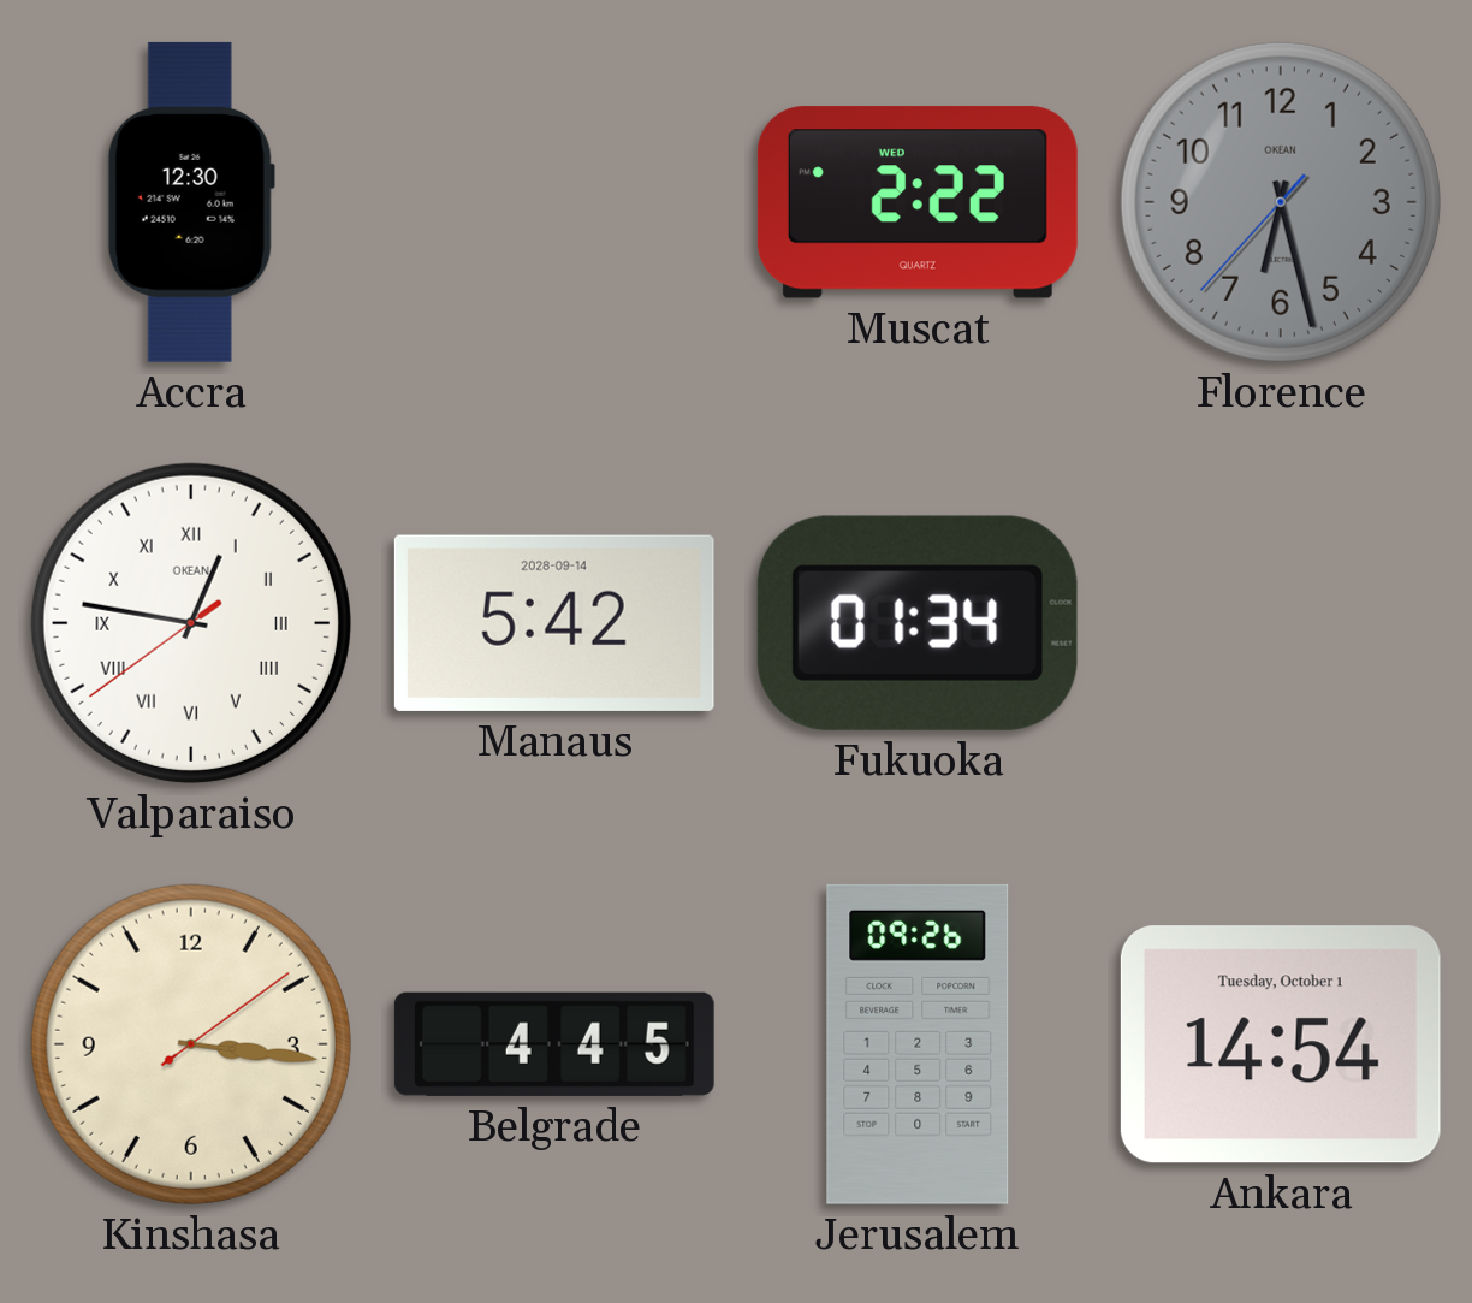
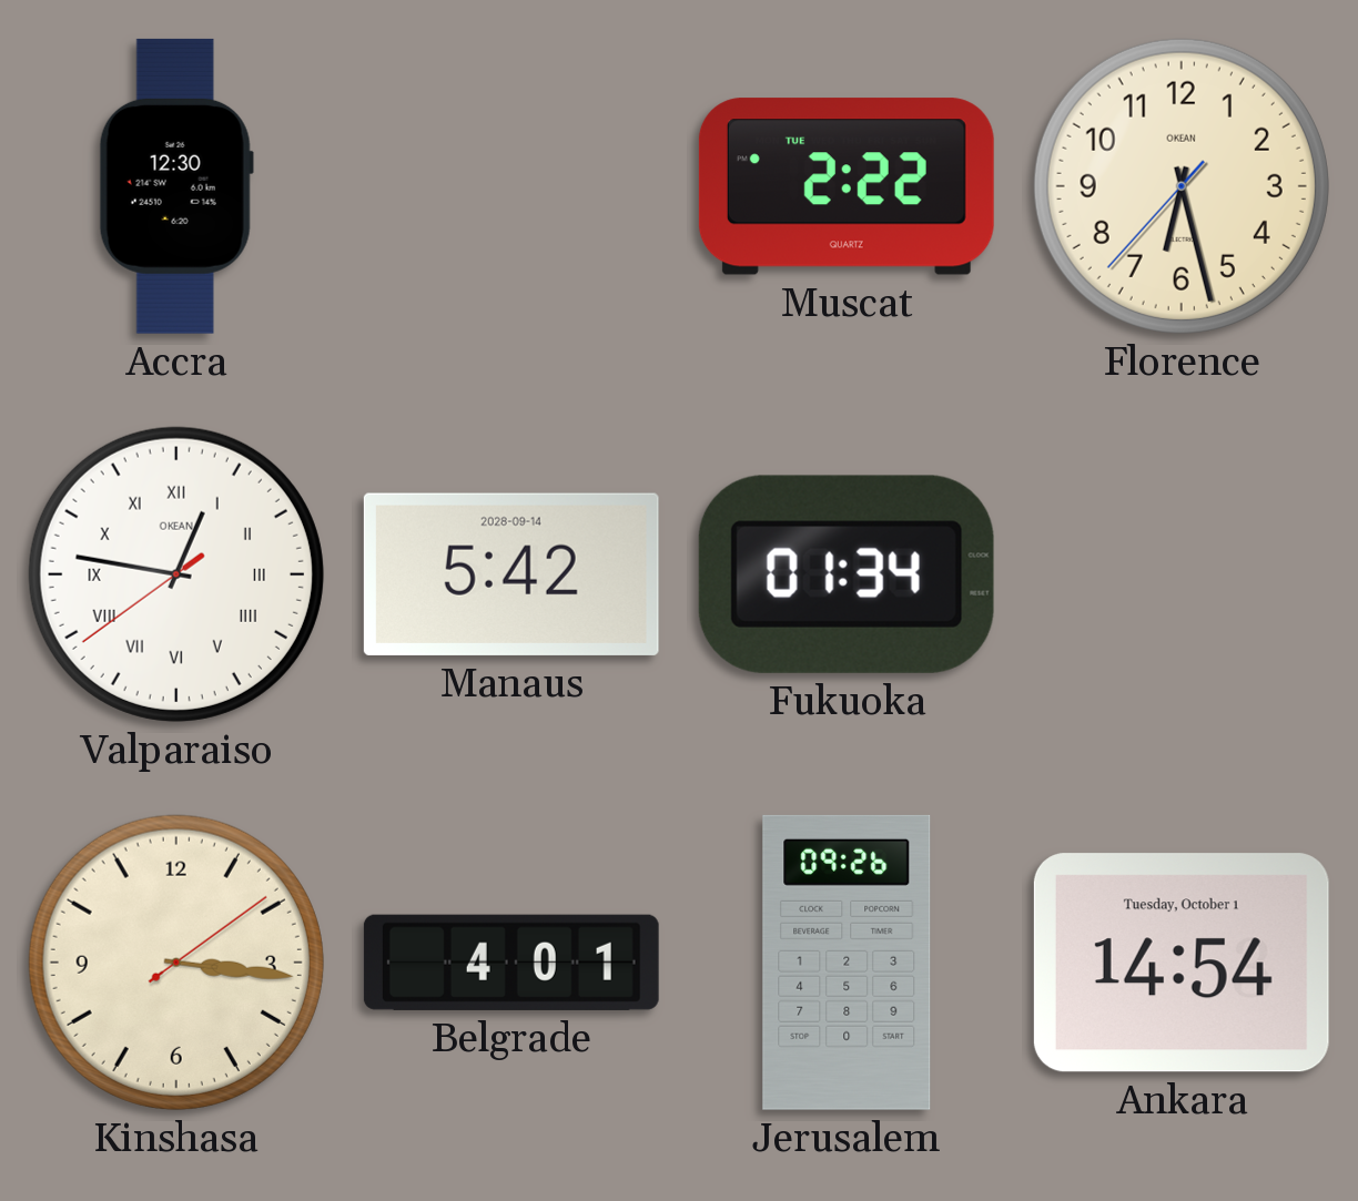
Muscat date: WED -> TUE
Florence dial: grey -> cream
Belgrade: 4:45 -> 4:01
